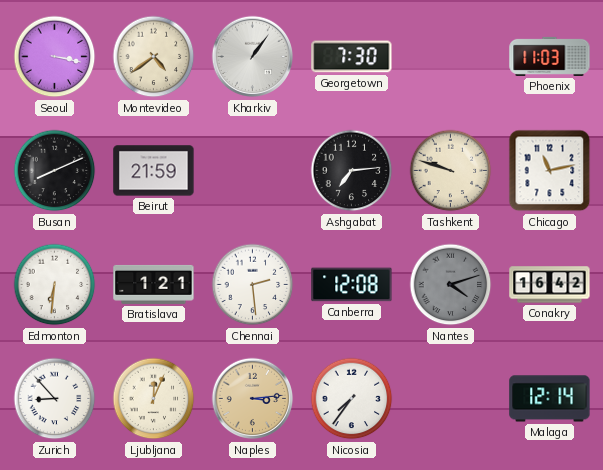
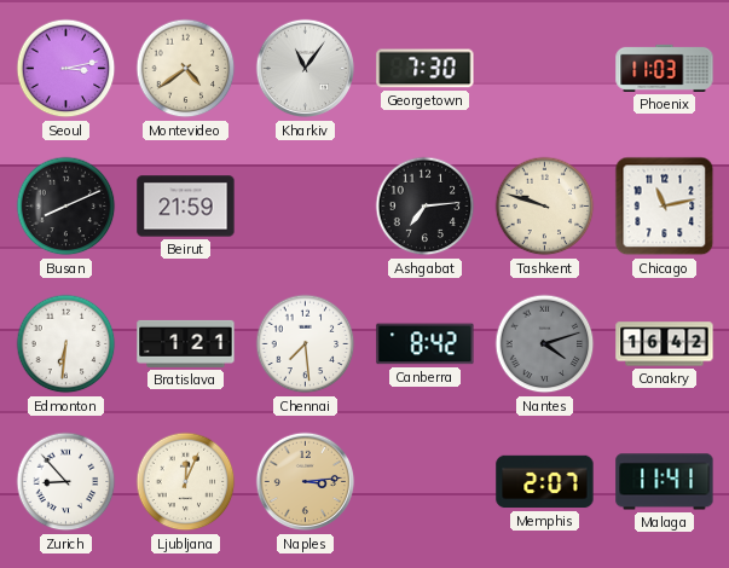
Seoul: 3:17 -> 3:13
Kharkiv: 1:06 -> 11:06
Chennai: 2:29 -> 7:29
Canberra: 12:08 -> 8:42
Nicosia: 7:36 -> none
Memphis: none -> 2:07
Malaga: 12:14 -> 11:41
